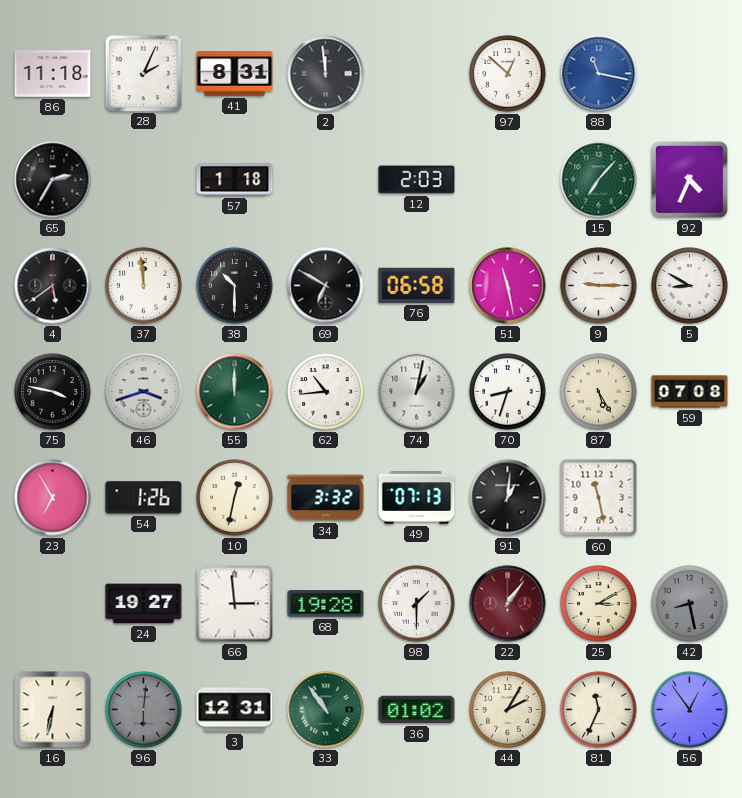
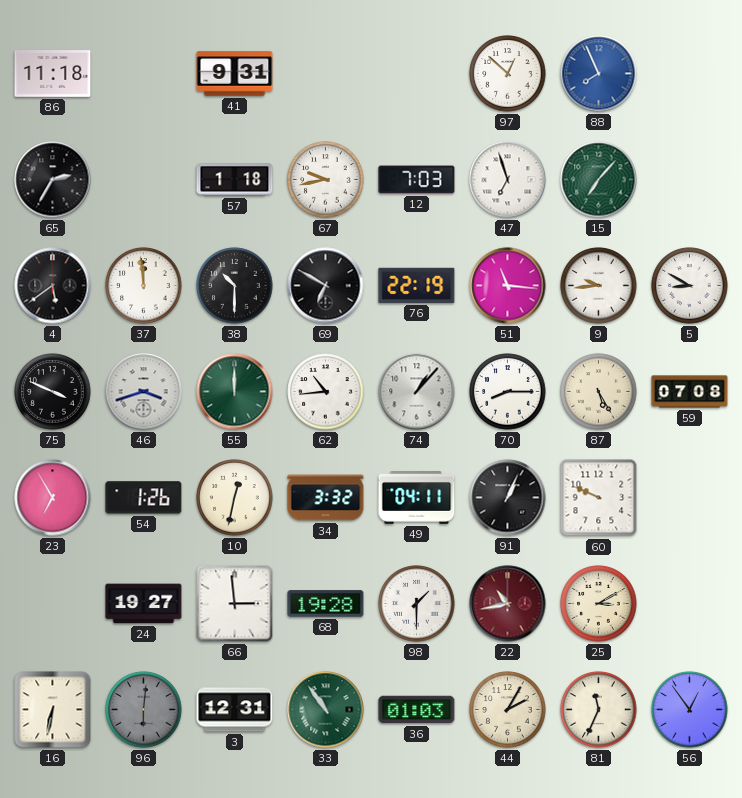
28: 2:04 -> none
41: 8:31 -> 9:31
2: 11:59 -> none
88: 11:17 -> 7:56
67: none -> 9:43
12: 2:03 -> 7:03
47: none -> 6:57
92: 4:34 -> none
76: 06:58 -> 22:19
51: 11:28 -> 11:16
9: 9:15 -> 9:44
75: 3:47 -> 3:49
74: 1:02 -> 1:07
70: 8:33 -> 8:15
49: 07:13 -> 04:11
91: 1:01 -> 1:04
60: 11:28 -> 9:49
22: 1:06 -> 10:43
42: 8:28 -> none
36: 01:02 -> 01:03
